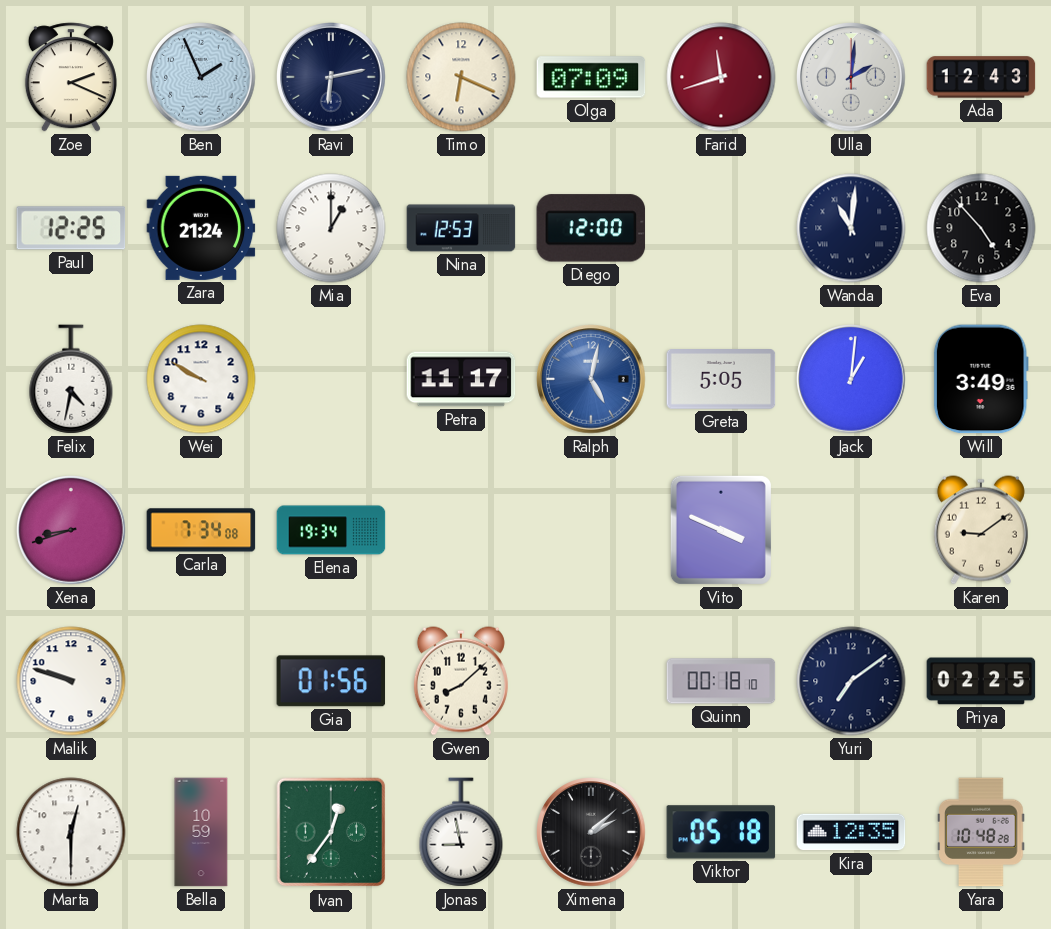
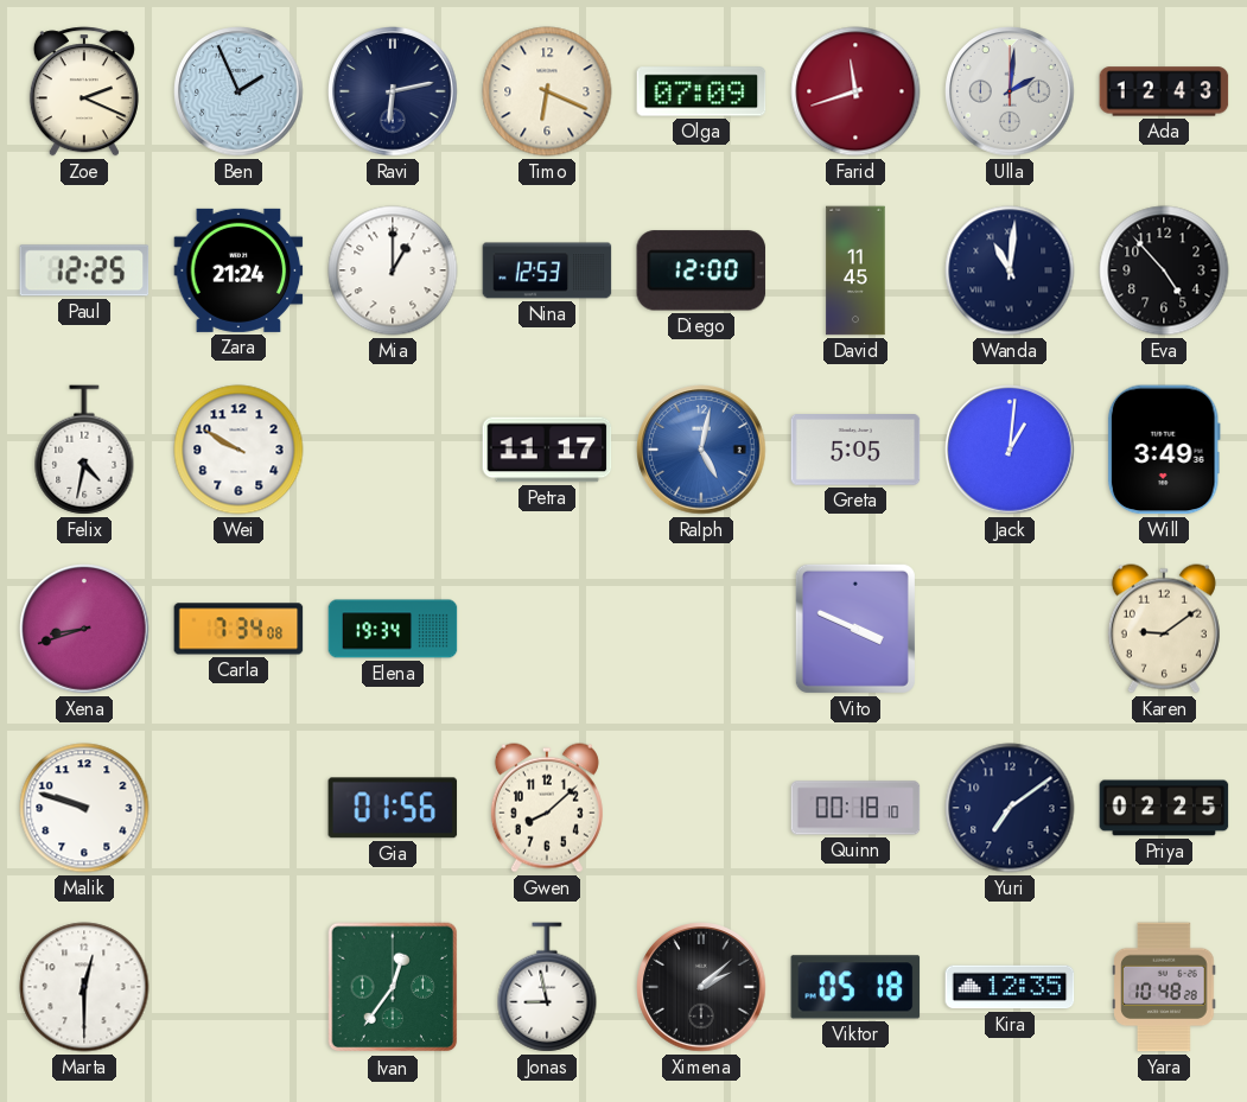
David: none -> 11:45
Bella: 10:59 -> none
